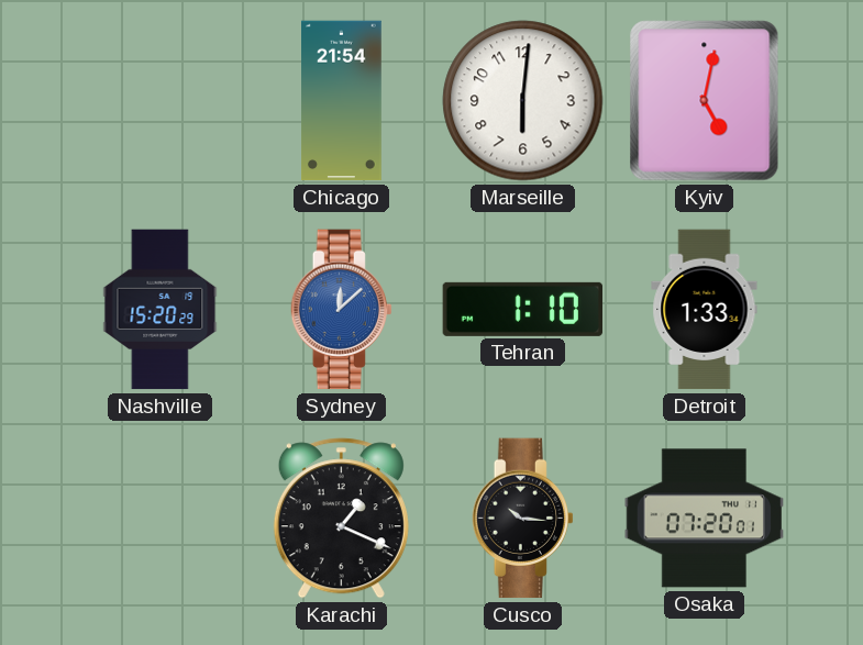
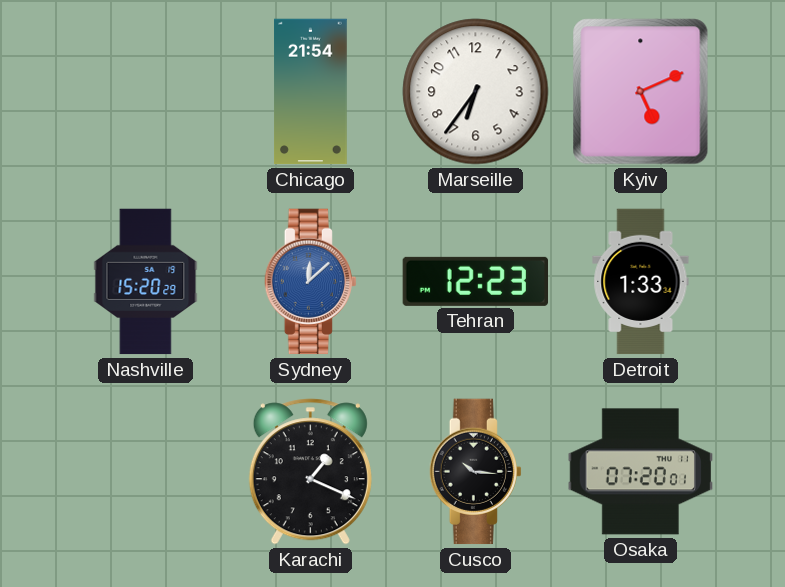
Marseille: 6:01 -> 6:36
Kyiv: 5:02 -> 5:11
Tehran: 1:10 -> 12:23
